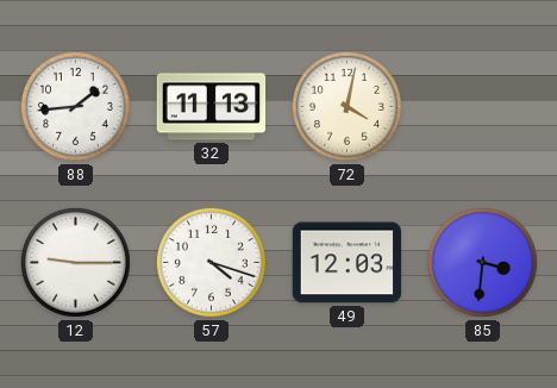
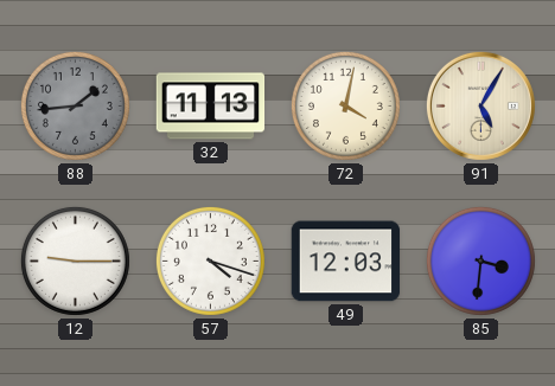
88 dial: white -> grey
91: none -> 5:05
